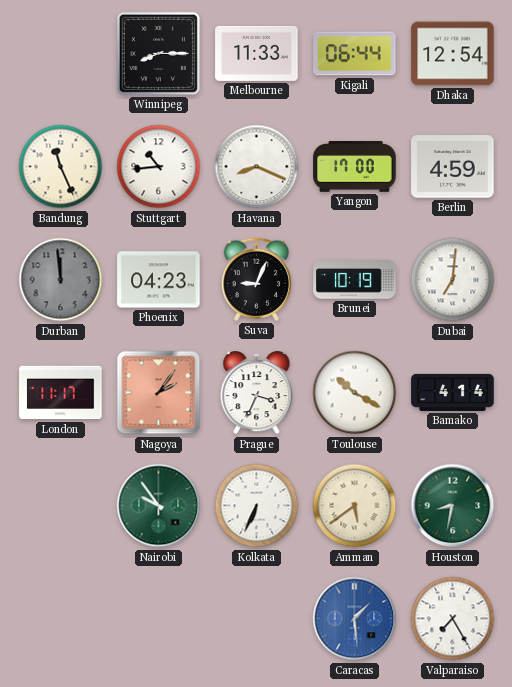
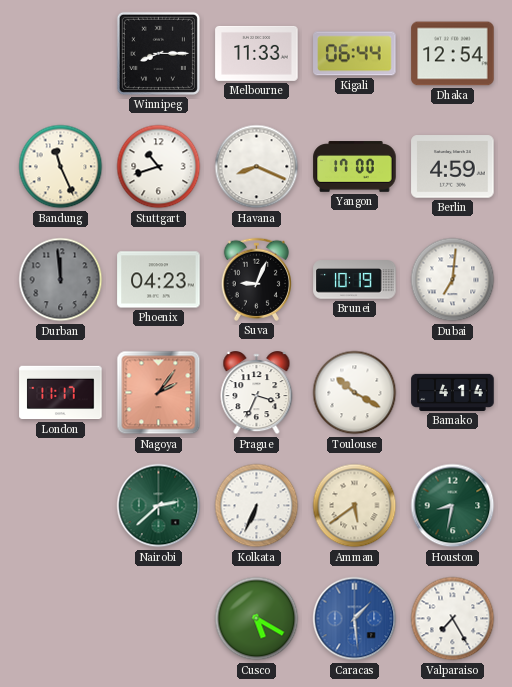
Stuttgart: 10:44 -> 10:42
Nairobi: 9:54 -> 2:38
Cusco: none -> 5:20
